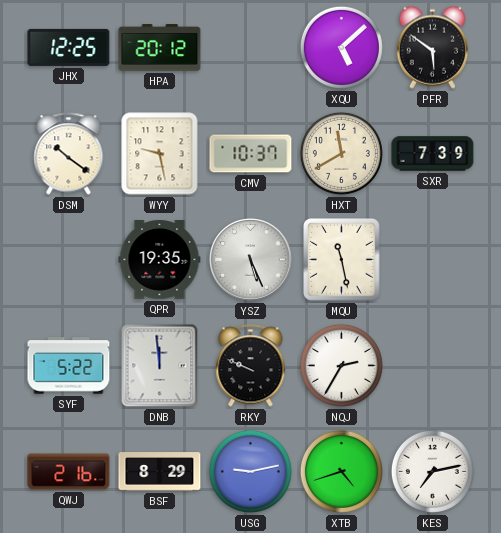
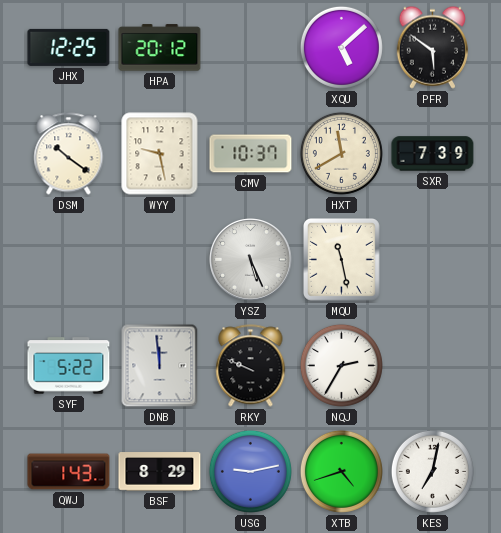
QPR: 19:35 -> none
QWJ: 2:16 -> 1:43
KES: 7:13 -> 7:02
